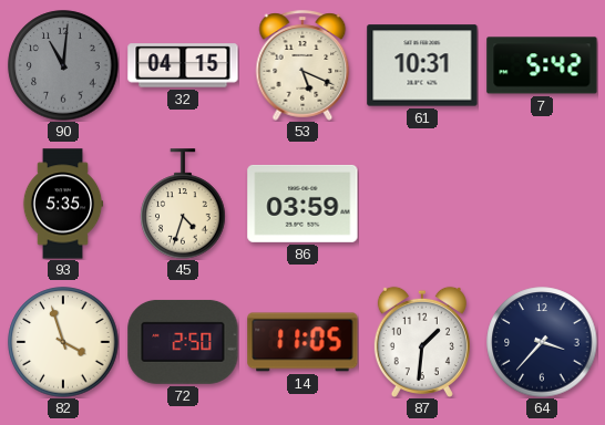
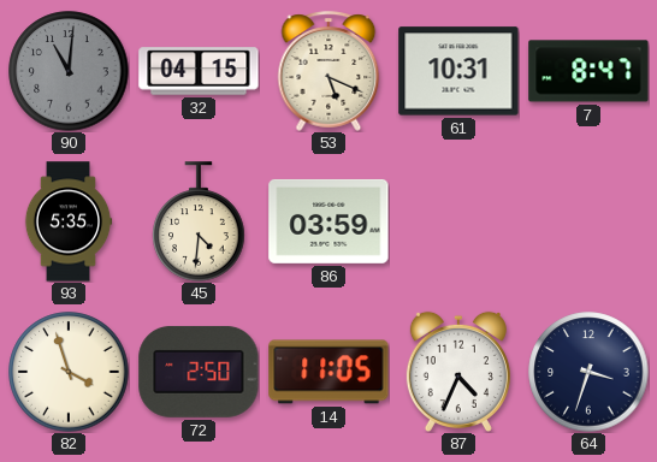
7: 5:42 -> 8:47
45: 4:33 -> 4:31
87: 1:31 -> 4:34
64: 3:37 -> 3:33
